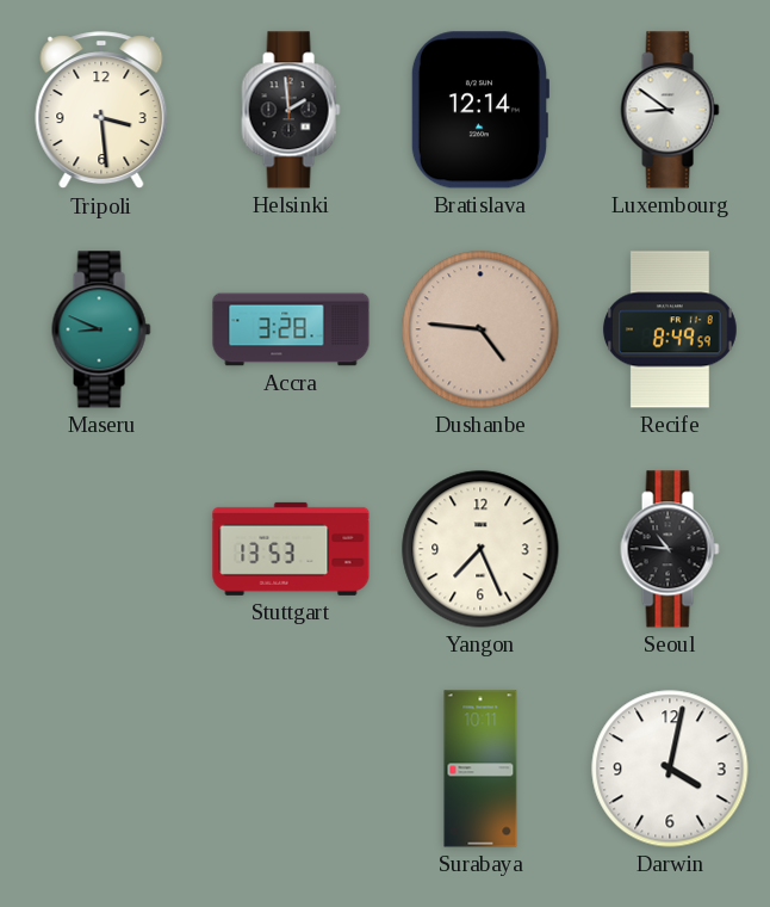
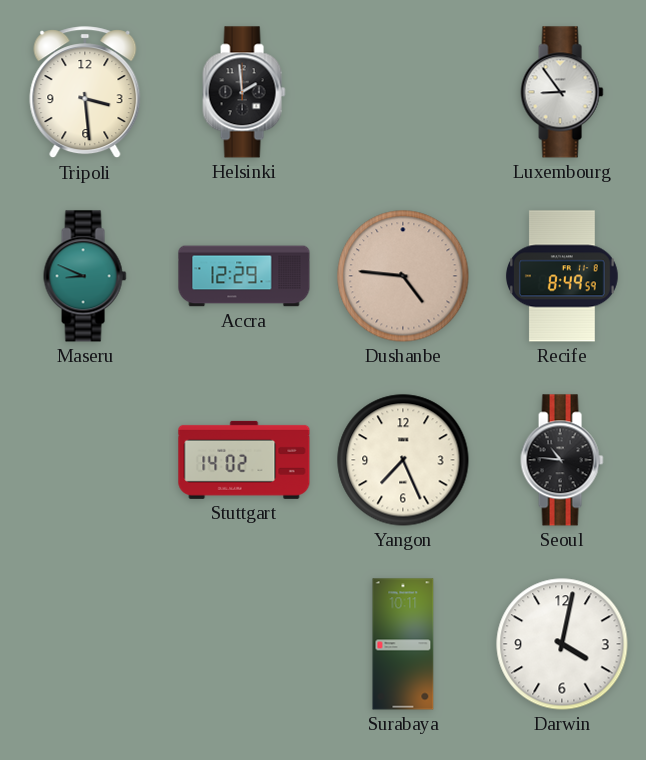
Bratislava: 12:14 -> none
Luxembourg: 8:51 -> 8:54
Accra: 3:28 -> 12:29
Stuttgart: 13:53 -> 14:02
